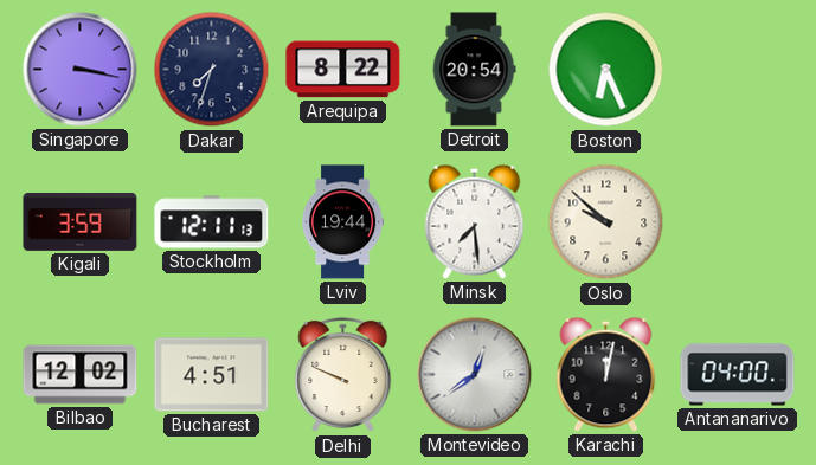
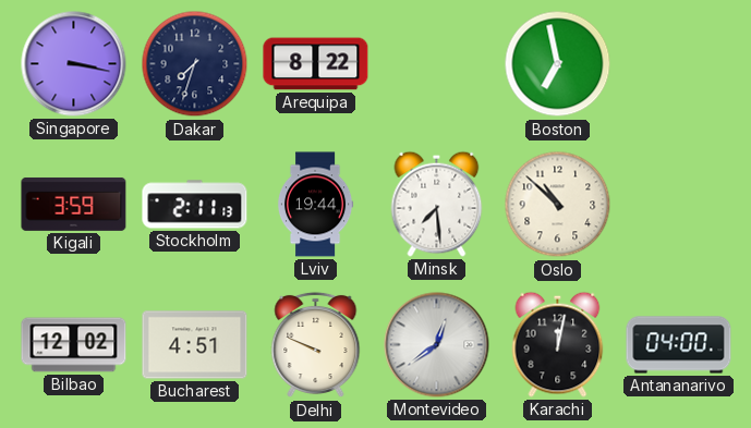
Detroit: 20:54 -> none
Boston: 6:26 -> 6:58
Stockholm: 12:11 -> 2:11
Oslo: 9:52 -> 10:52
